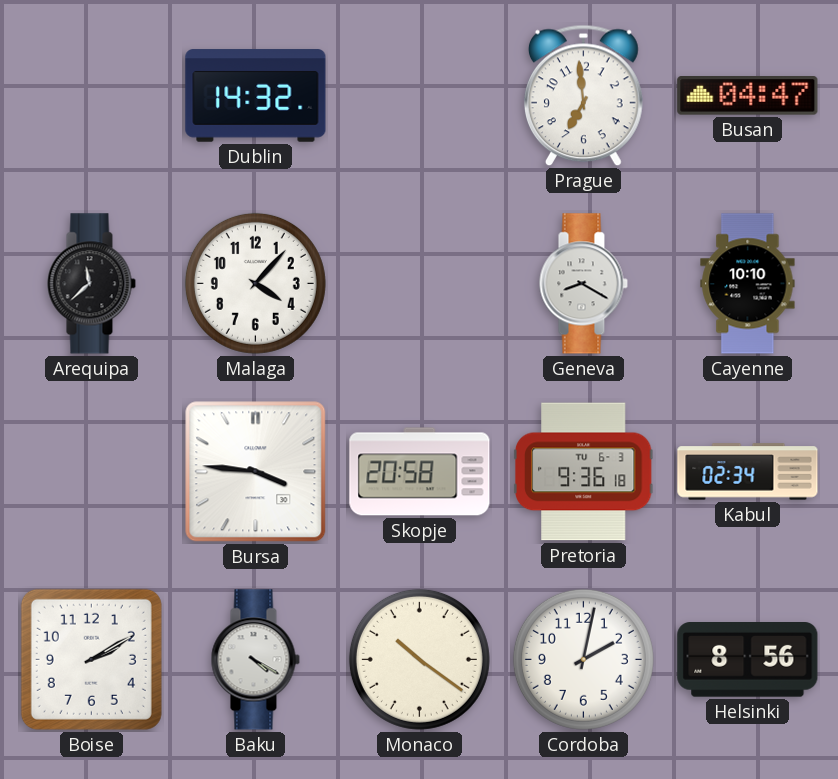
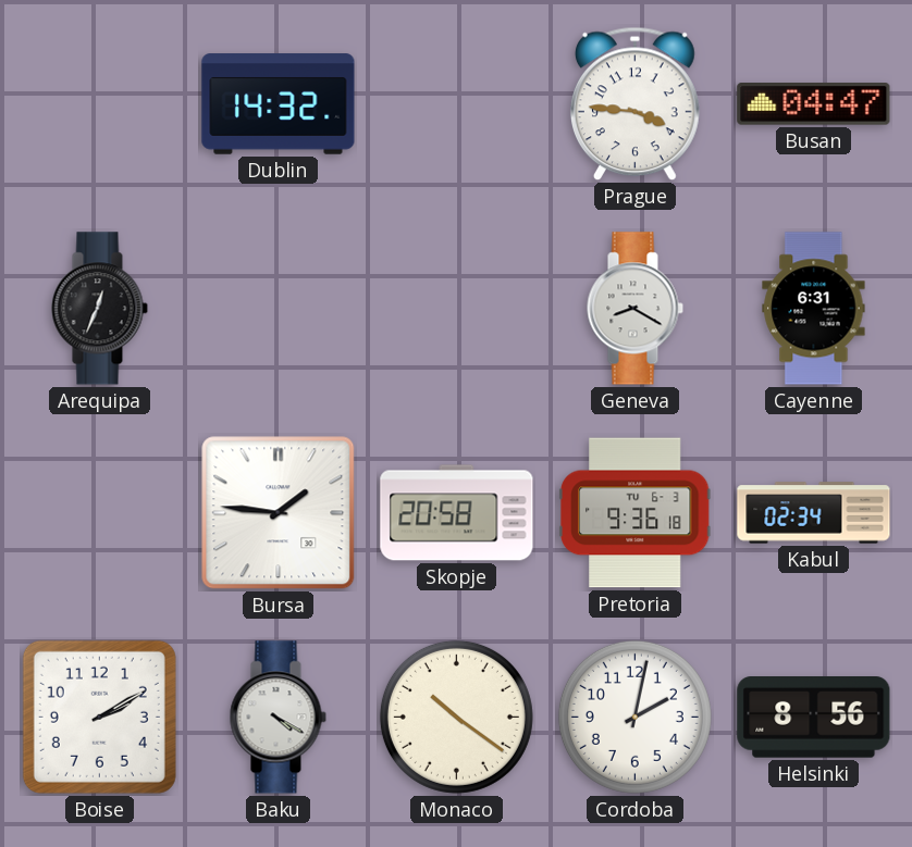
Prague: 6:59 -> 3:46
Arequipa: 11:38 -> 12:34
Malaga: 4:07 -> none
Cayenne: 10:10 -> 6:31
Bursa: 3:46 -> 1:46
